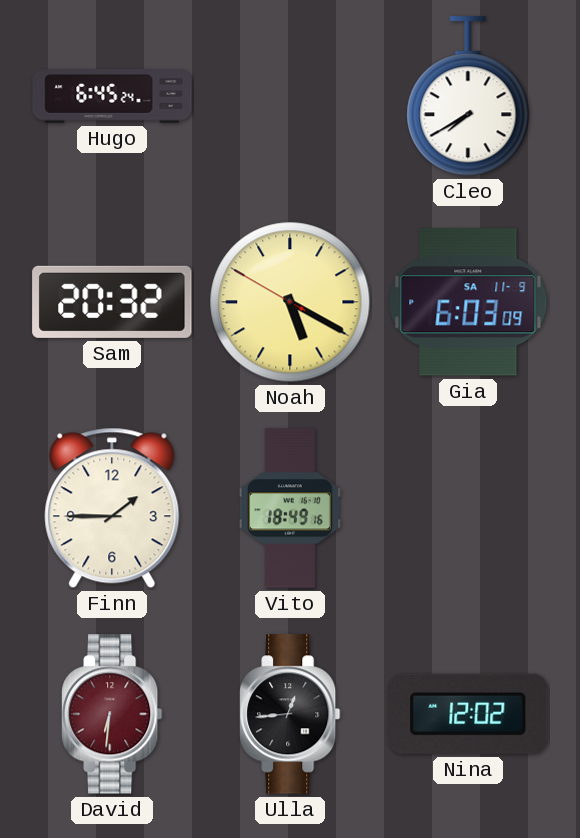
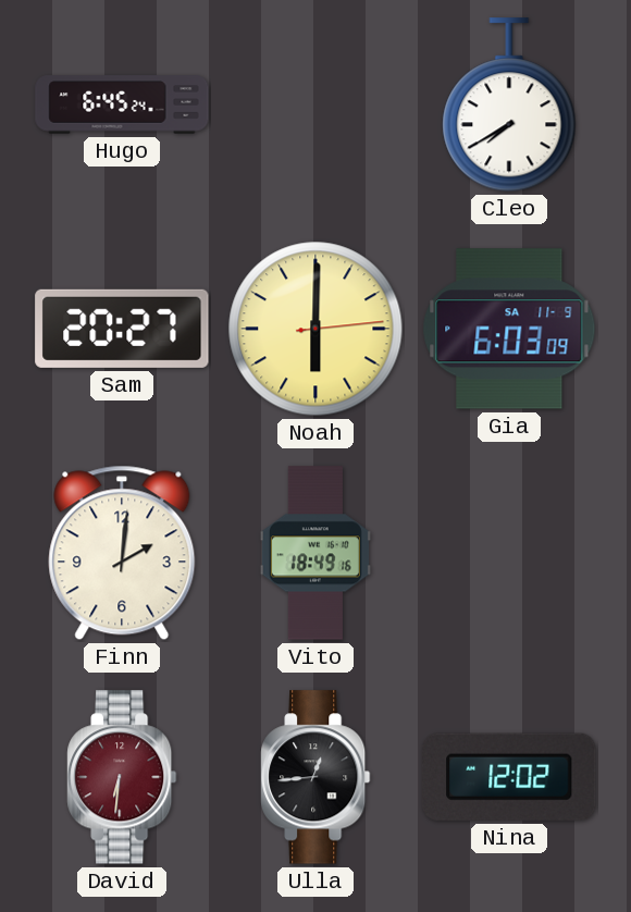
Sam: 20:32 -> 20:27
Noah: 5:19 -> 6:00
Finn: 1:45 -> 2:01
